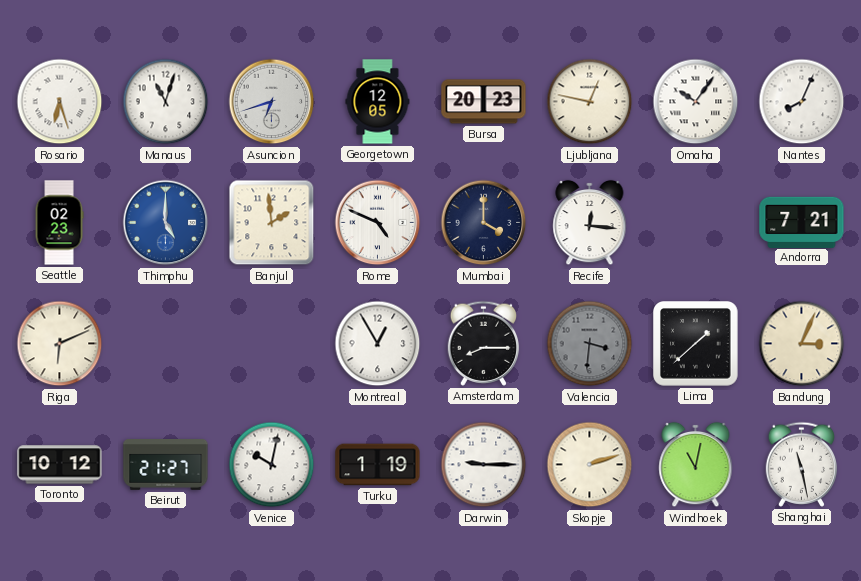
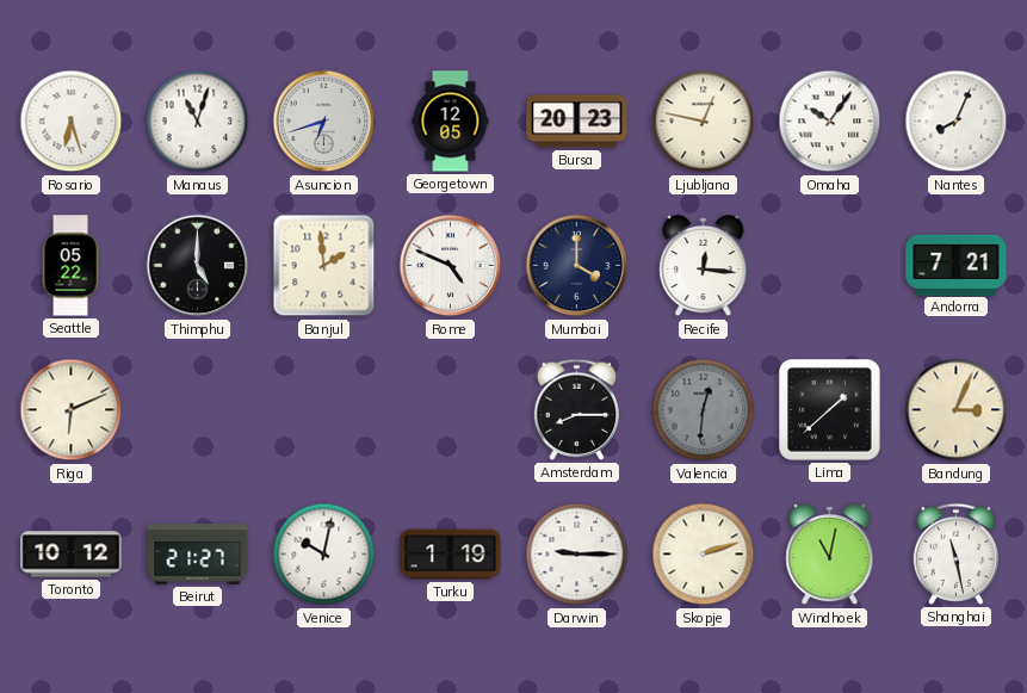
Seattle: 02:23 -> 05:22
Thimphu dial: blue -> black
Montreal: 12:55 -> none
Valencia: 3:31 -> 12:31
